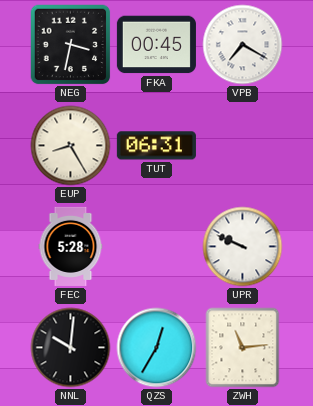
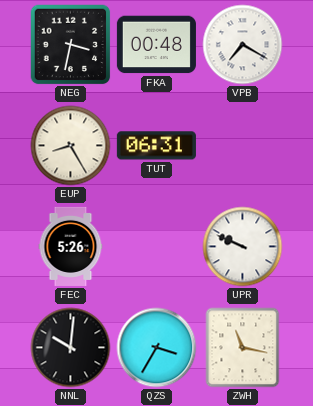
FKA: 00:45 -> 00:48
FEC: 5:28 -> 5:26
QZS: 12:35 -> 3:35
ZWH: 11:14 -> 11:17
